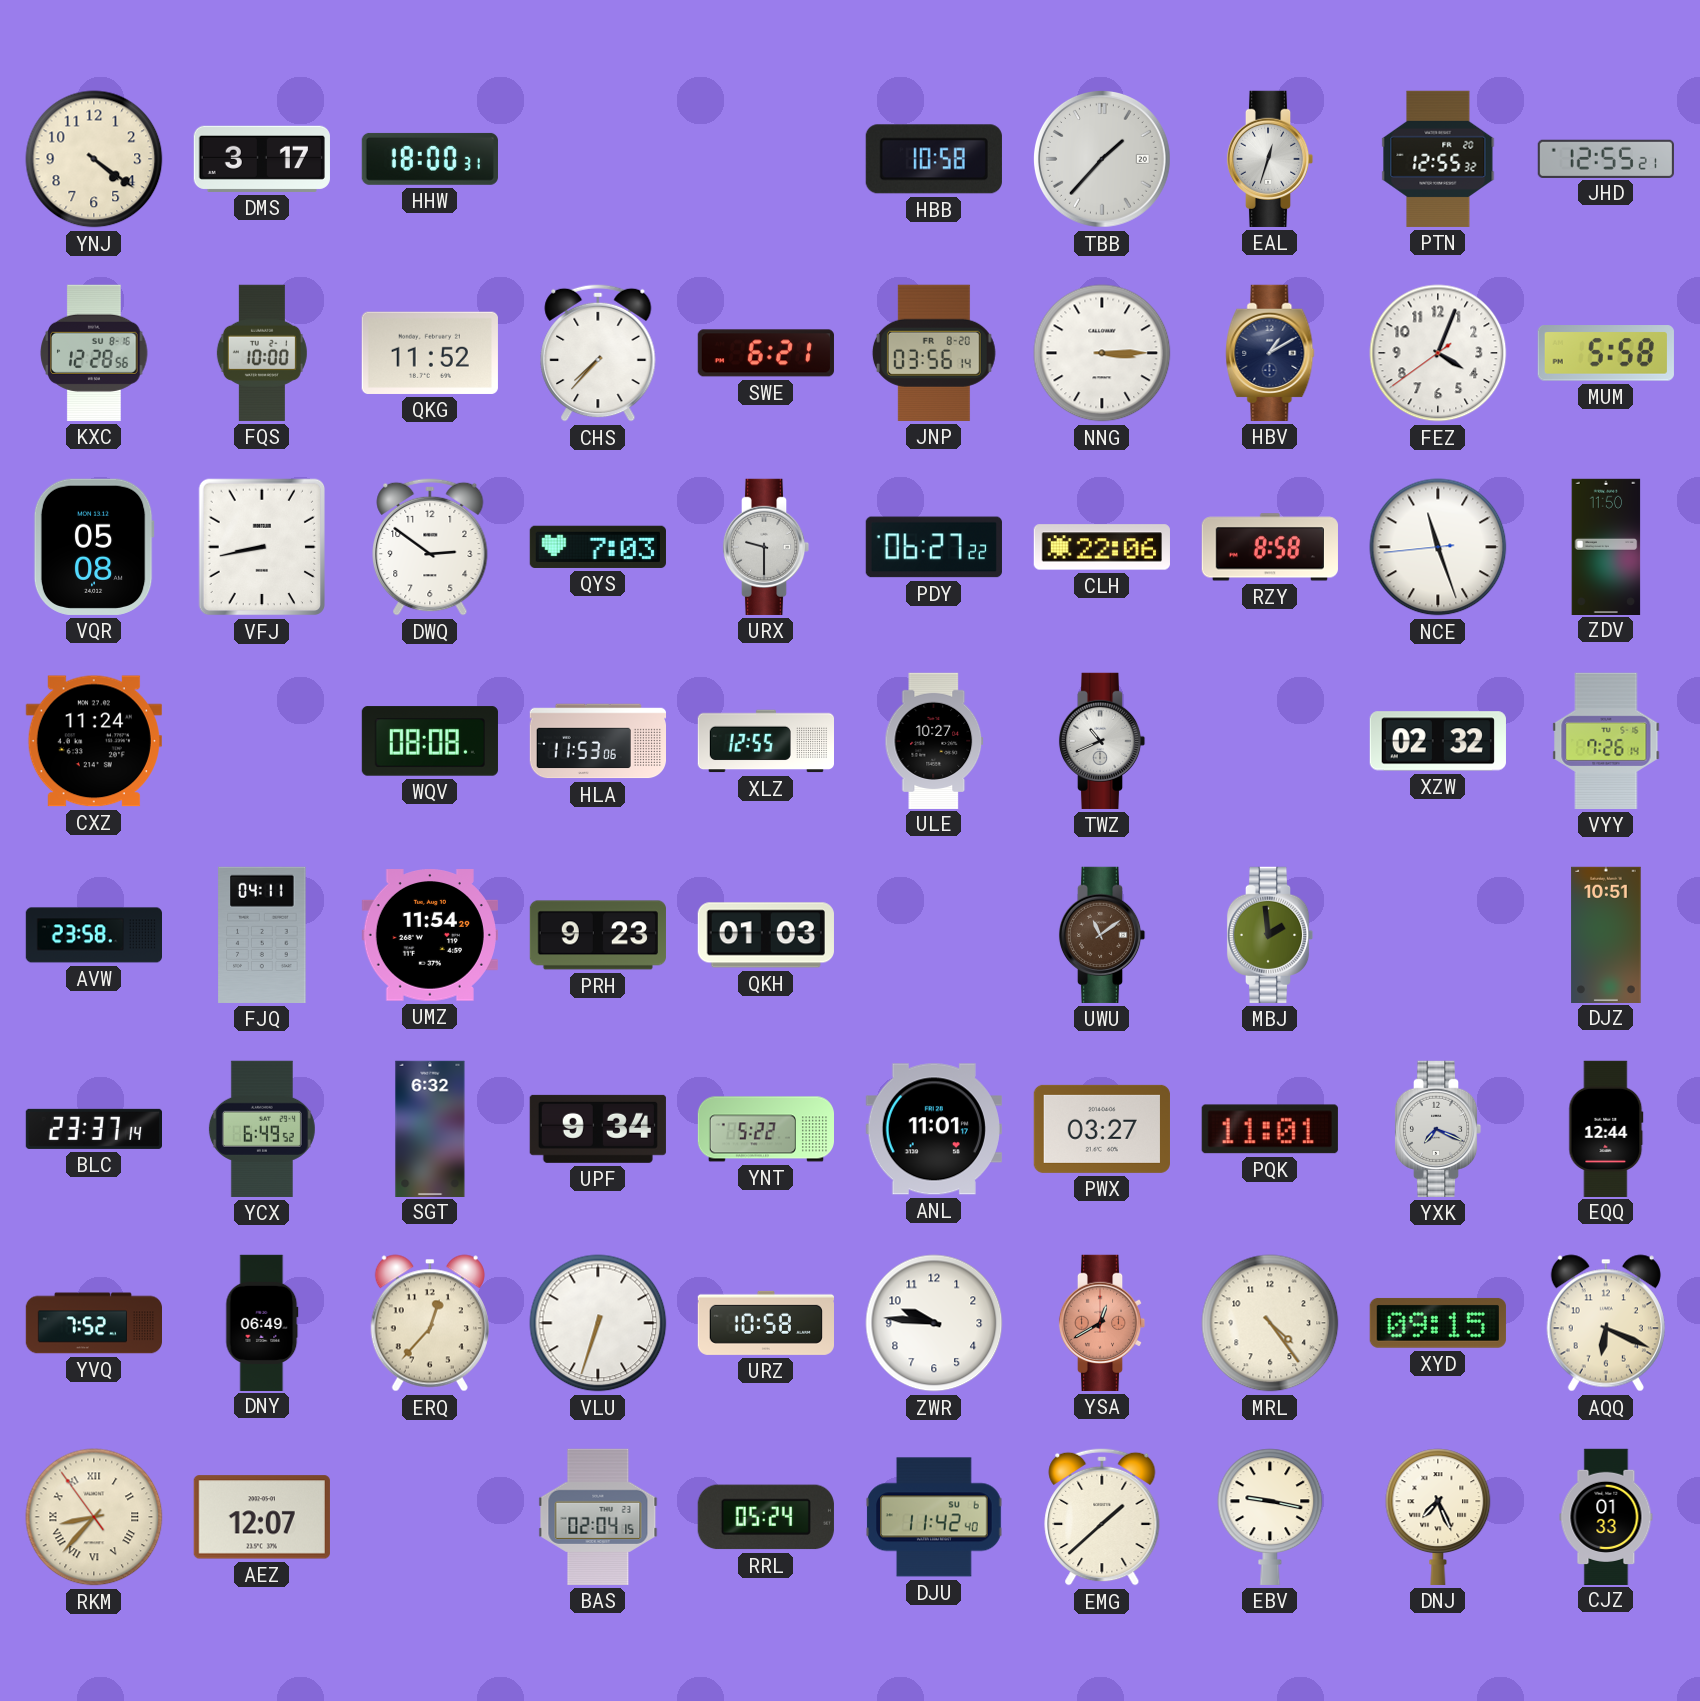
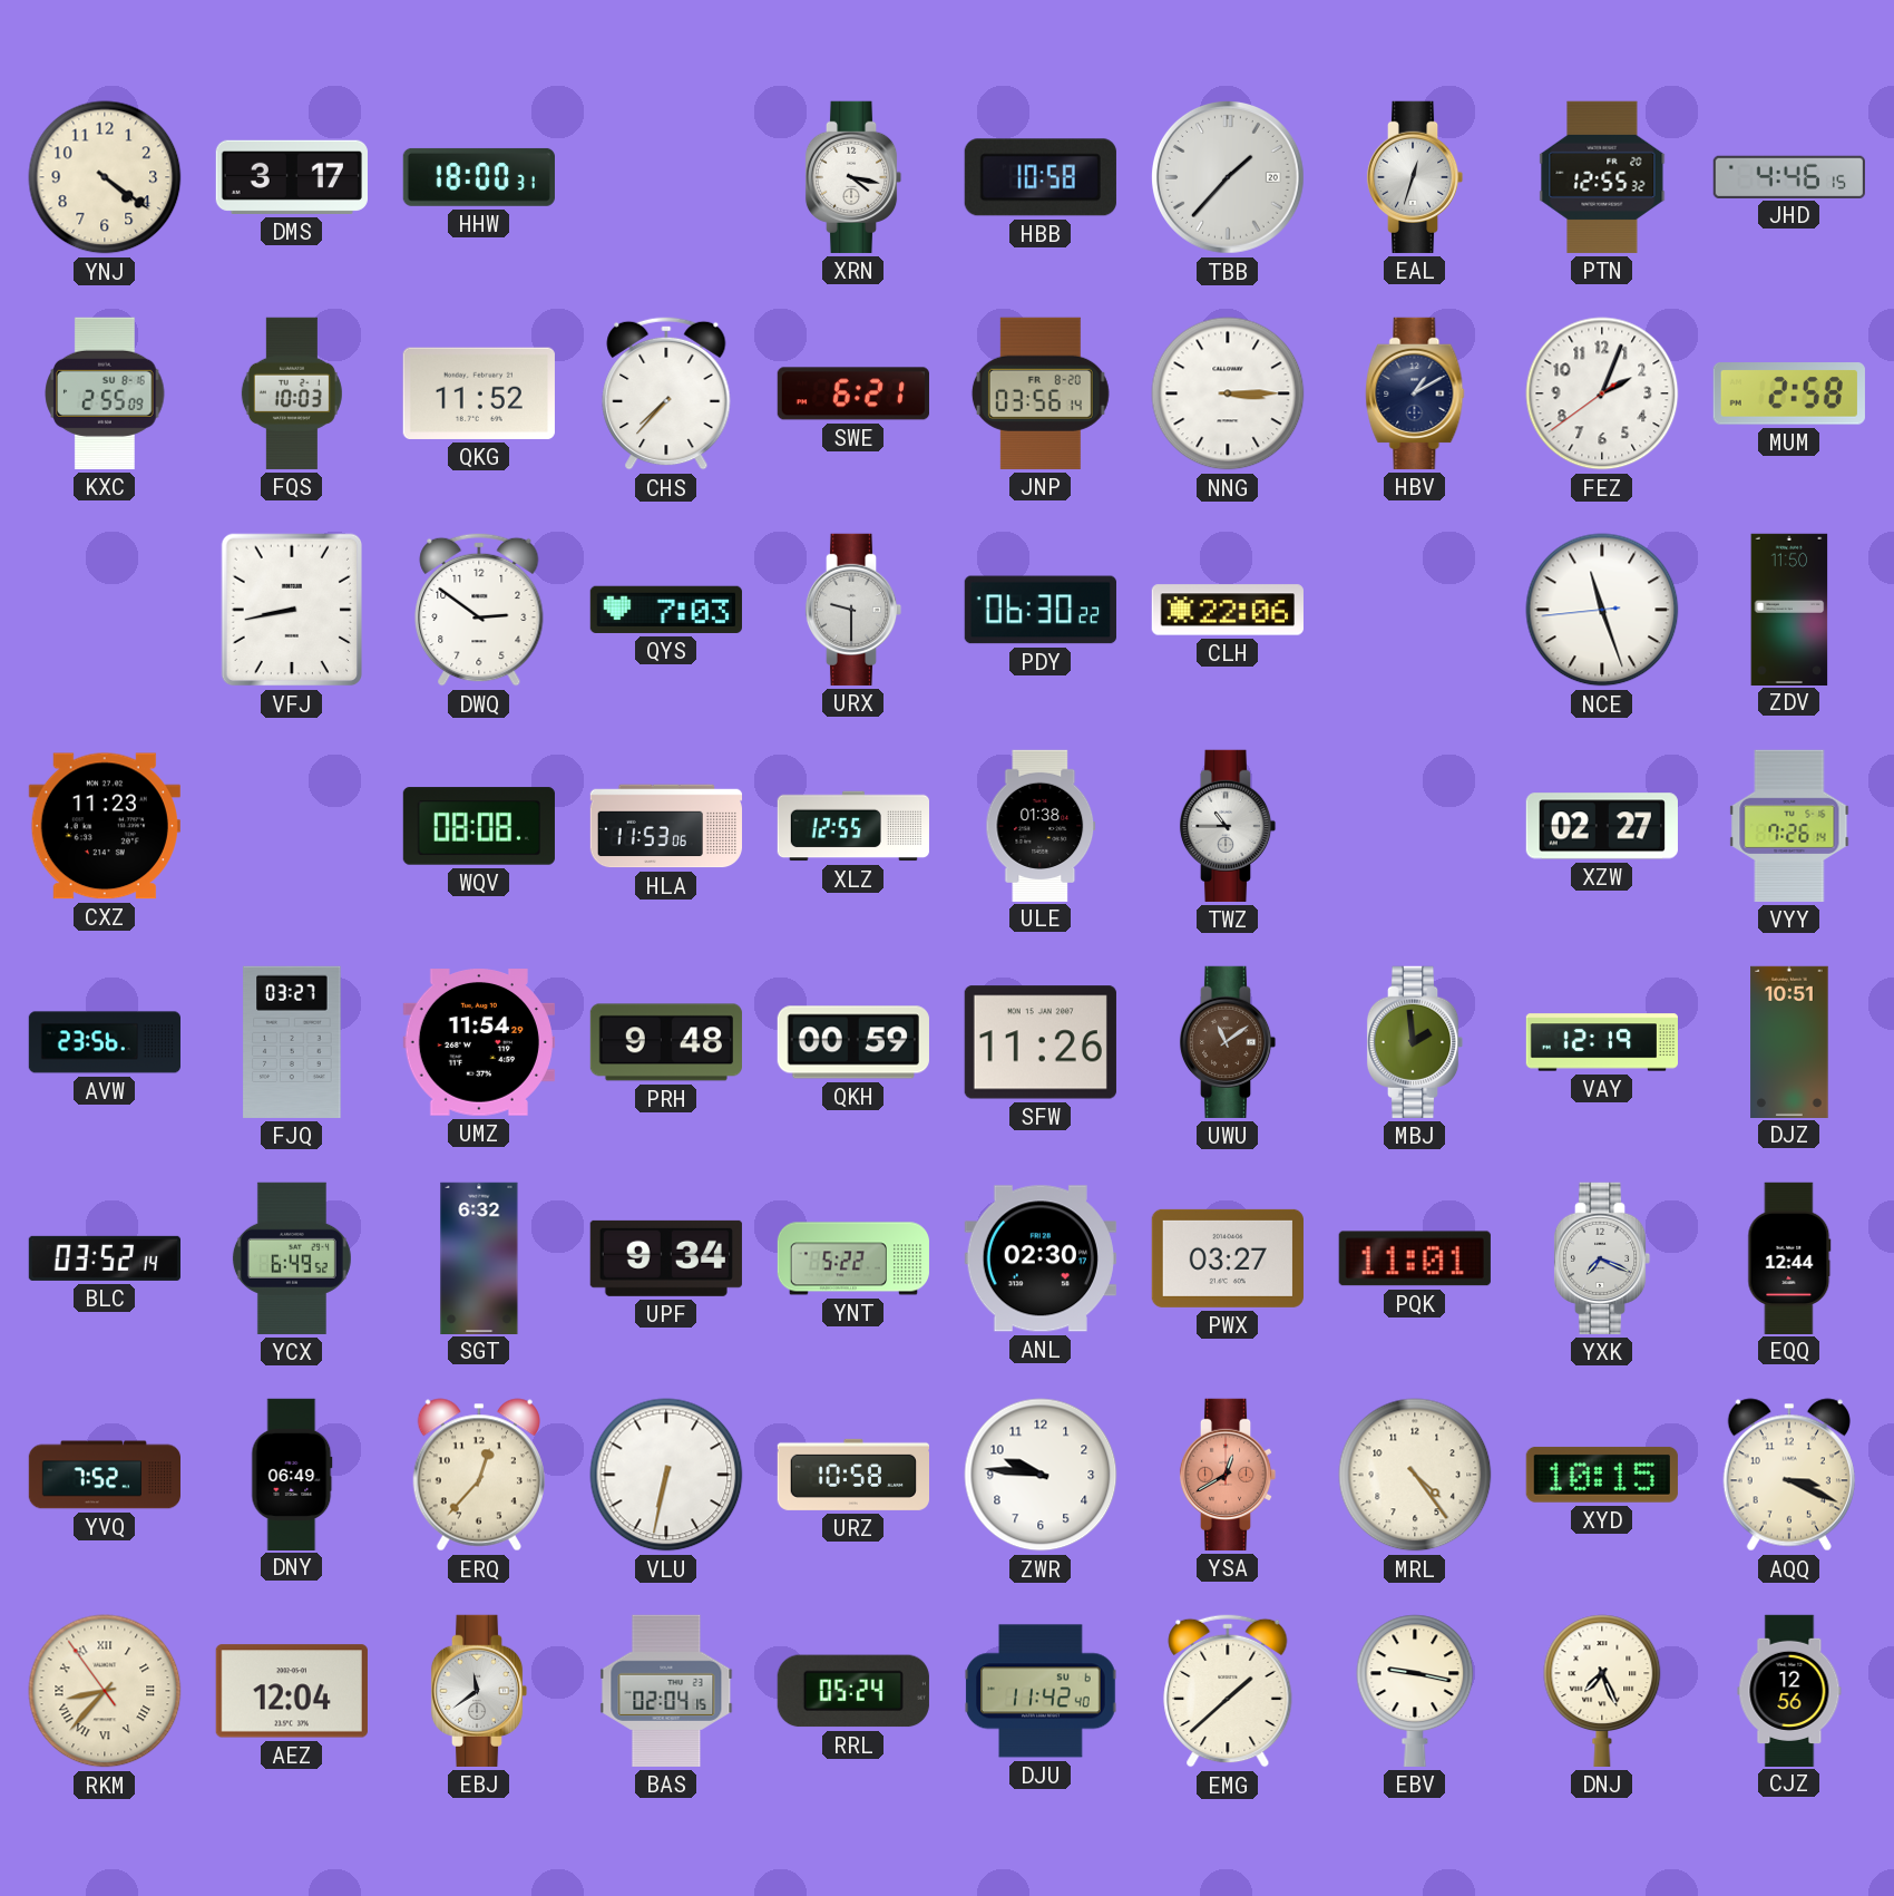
XRN: none -> 4:17
JHD: 12:55 -> 4:46
KXC: 12:28 -> 2:55
FQS: 10:00 -> 10:03
FEZ: 4:03 -> 2:03
MUM: 5:58 -> 2:58
VQR: 05:08 -> none
PDY: 06:27 -> 06:30
RZY: 8:58 -> none
CXZ: 11:24 -> 11:23
ULE: 10:27 -> 01:38
TWZ: 10:41 -> 10:45
XZW: 02:32 -> 02:27
AVW: 23:58 -> 23:56
FJQ: 04:11 -> 03:27
PRH: 9:23 -> 9:48
QKH: 01:03 -> 00:59
SFW: none -> 11:26
VAY: none -> 12:19
BLC: 23:37 -> 03:52
ANL: 11:01 -> 02:30
VLU: 6:33 -> 6:32
XYD: 09:15 -> 10:15
AQQ: 6:19 -> 3:19
AEZ: 12:07 -> 12:04
EBJ: none -> 11:39
CJZ: 01:33 -> 12:56
